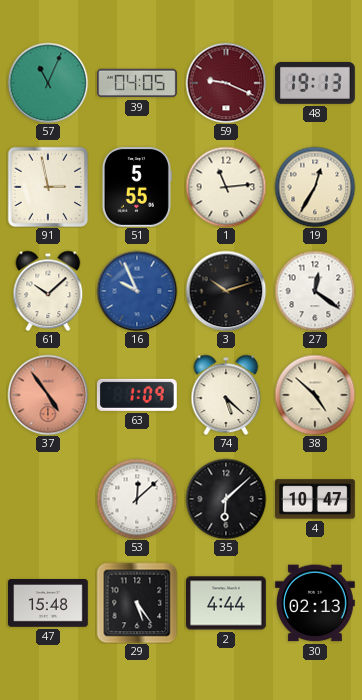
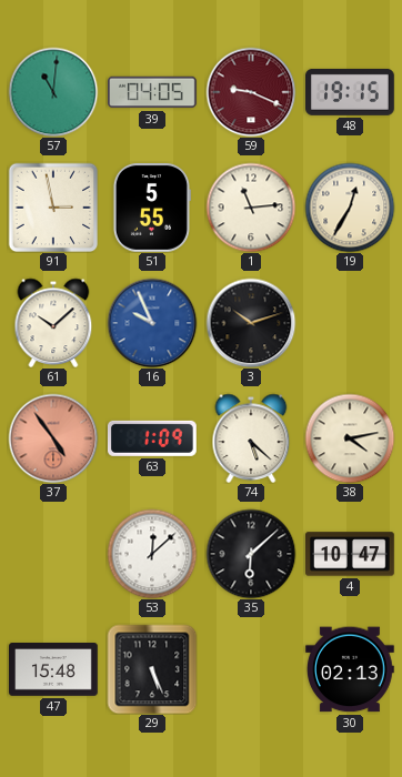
57: 11:04 -> 11:01
48: 19:13 -> 19:15
27: 12:21 -> none
38: 4:52 -> 4:13
29: 5:24 -> 5:26
2: 4:44 -> none
